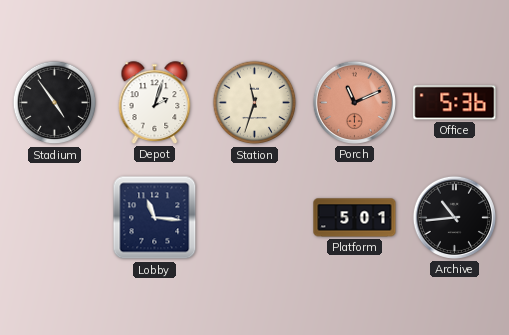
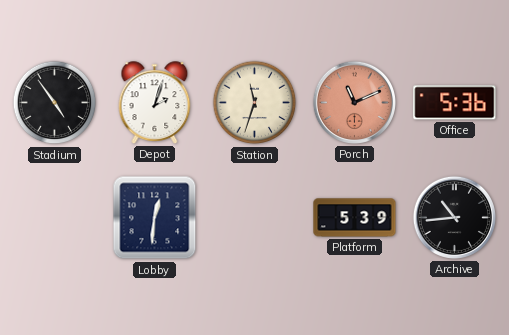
Lobby: 11:16 -> 12:31
Platform: 5:01 -> 5:39
